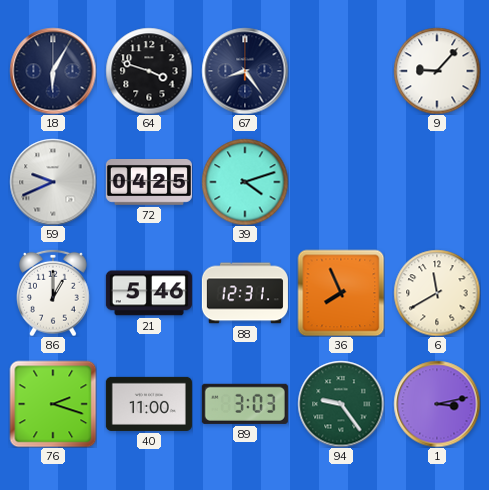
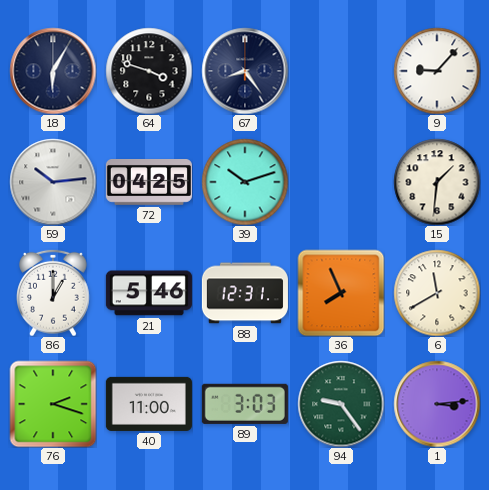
59: 9:41 -> 10:14
39: 4:12 -> 10:12
15: none -> 1:31
1: 3:13 -> 3:14
